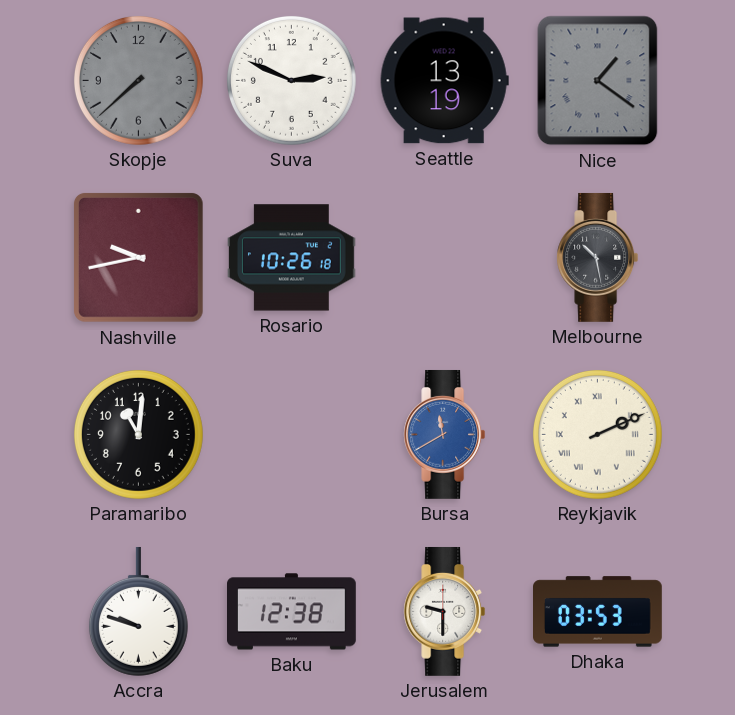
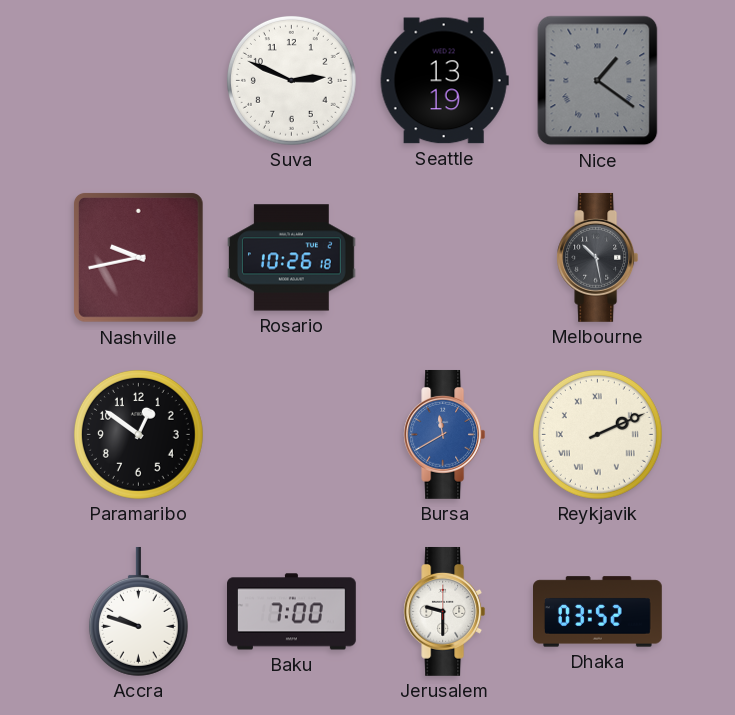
Skopje: 7:38 -> none
Paramaribo: 11:01 -> 12:51
Baku: 12:38 -> 7:00
Dhaka: 03:53 -> 03:52
